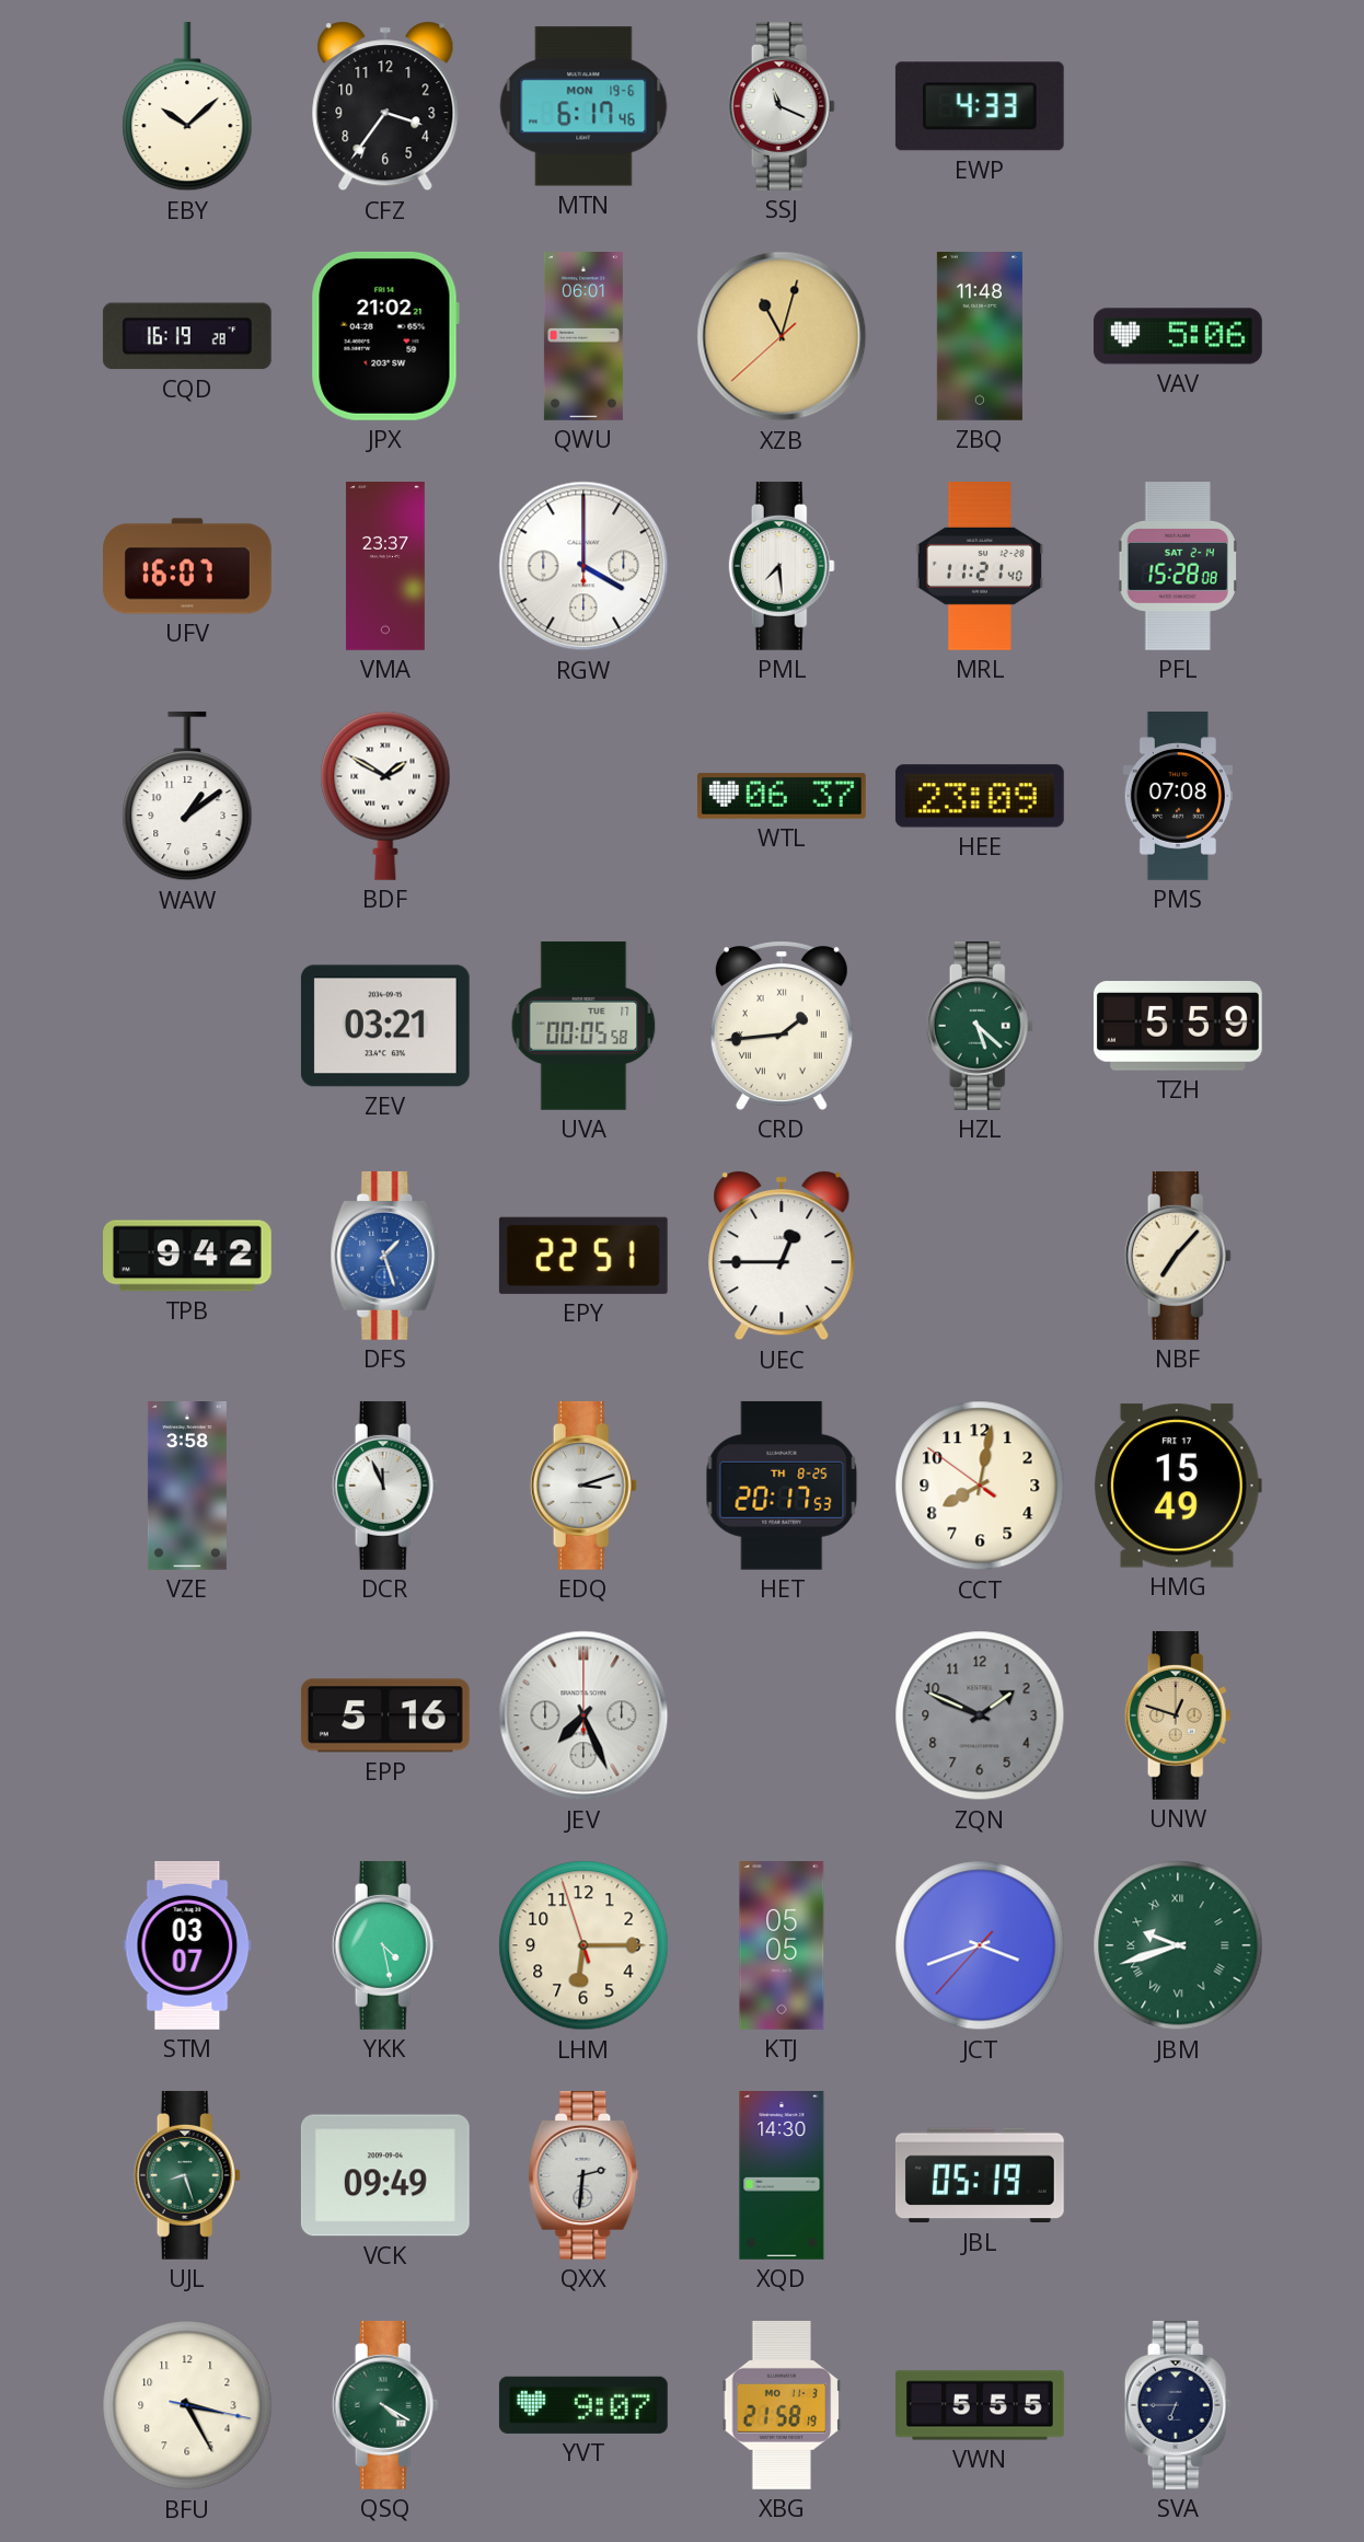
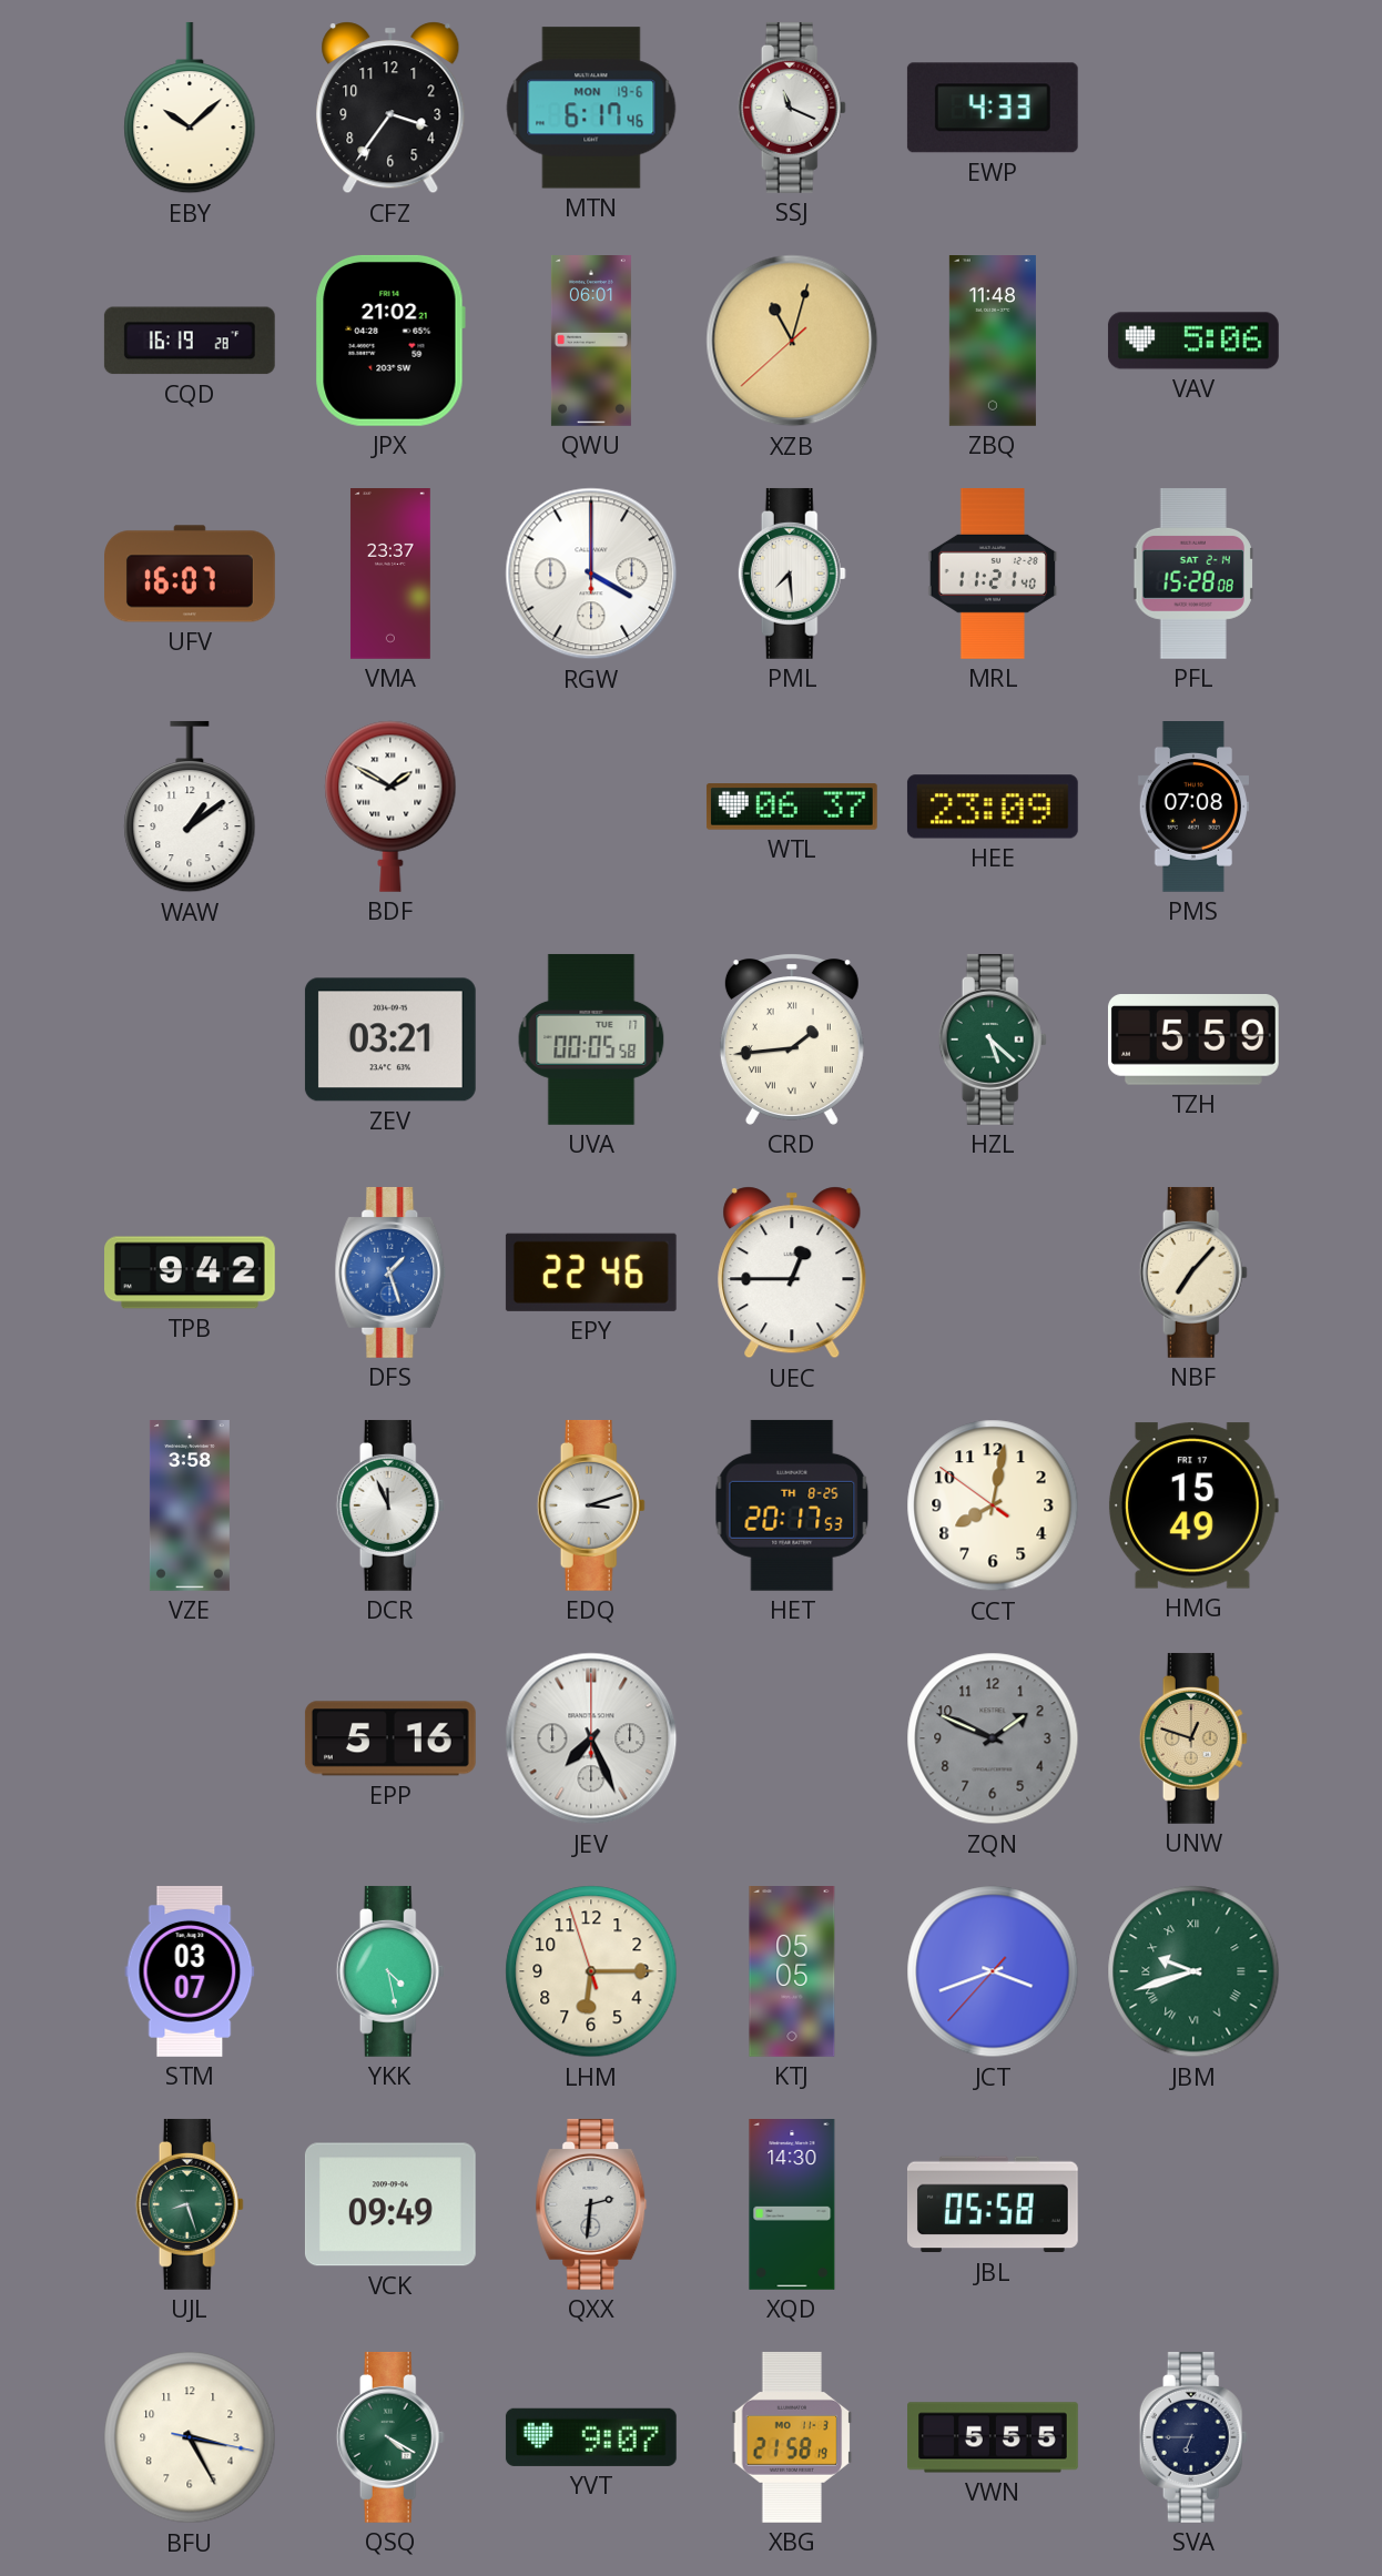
EPY: 22:51 -> 22:46
JBL: 05:19 -> 05:58
